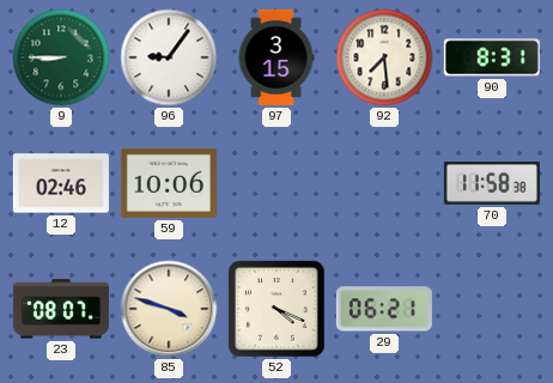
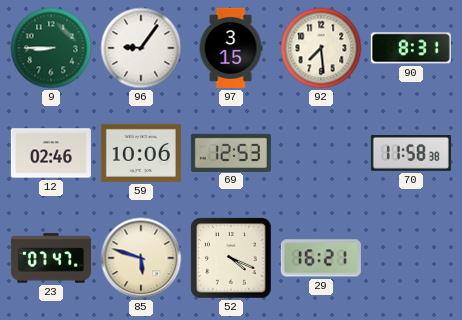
69: none -> 12:53
23: 08:07 -> 07:47
85: 3:48 -> 5:48
29: 06:21 -> 16:21
